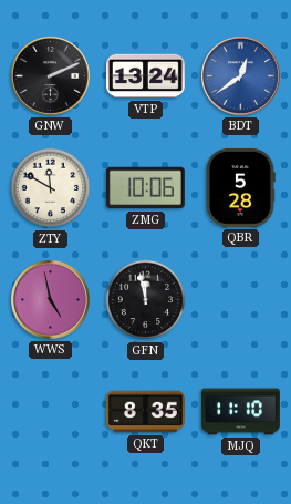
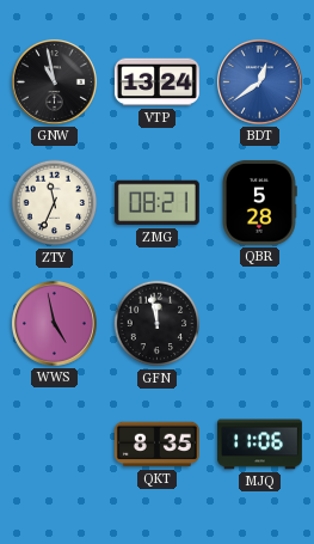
GNW: 2:11 -> 10:58
ZTY: 11:50 -> 11:34
ZMG: 10:06 -> 08:21
MJQ: 11:10 -> 11:06
